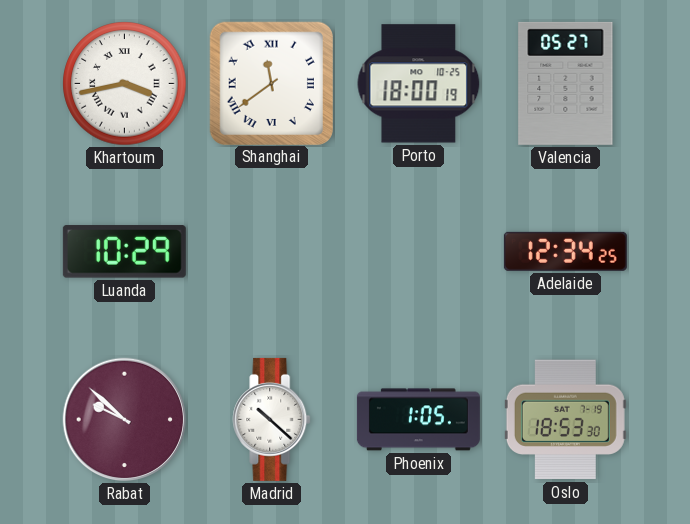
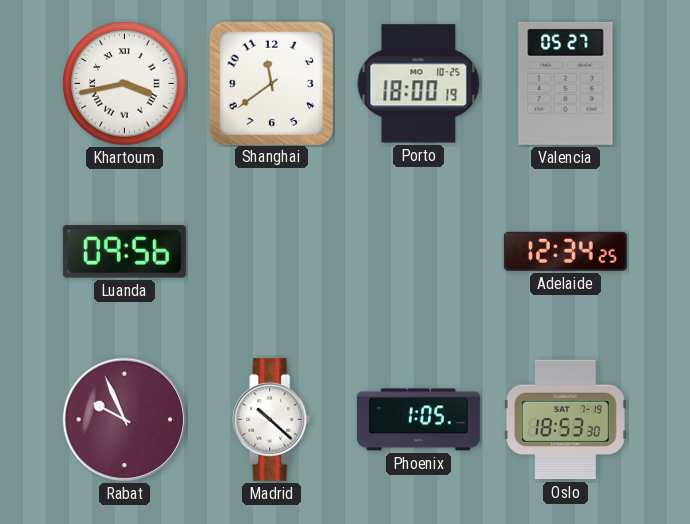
Shanghai numerals: Roman -> Arabic
Luanda: 10:29 -> 09:56
Rabat: 9:52 -> 9:56
